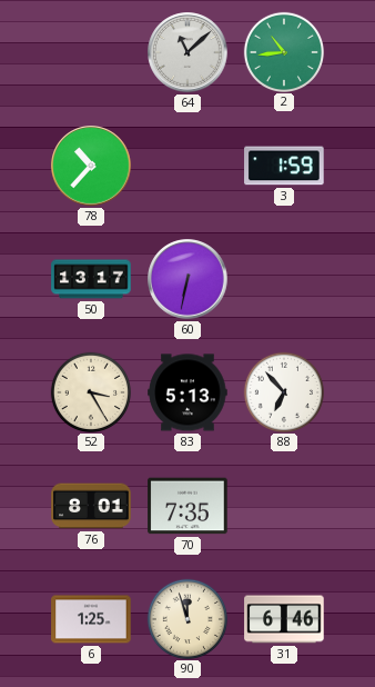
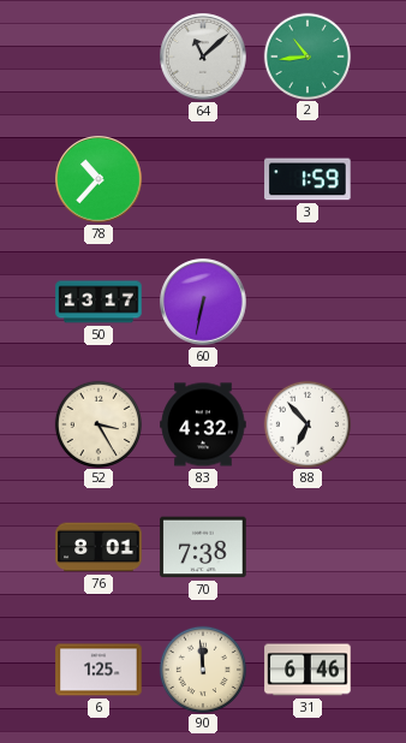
83: 5:13 -> 4:32
70: 7:35 -> 7:38
90: 11:57 -> 11:59
